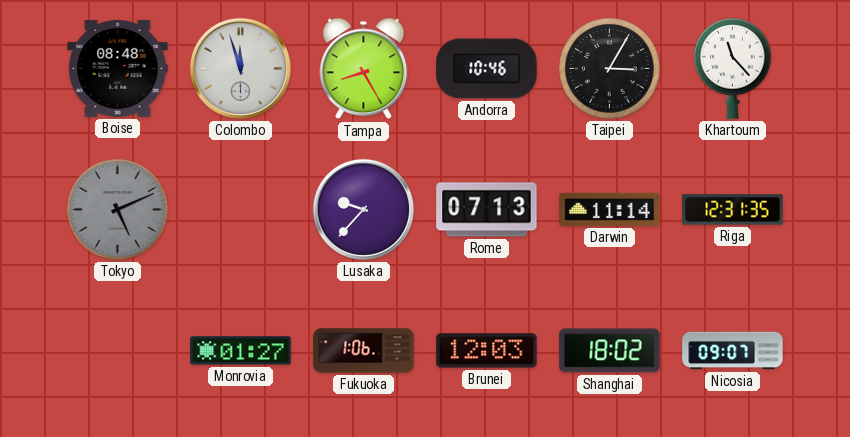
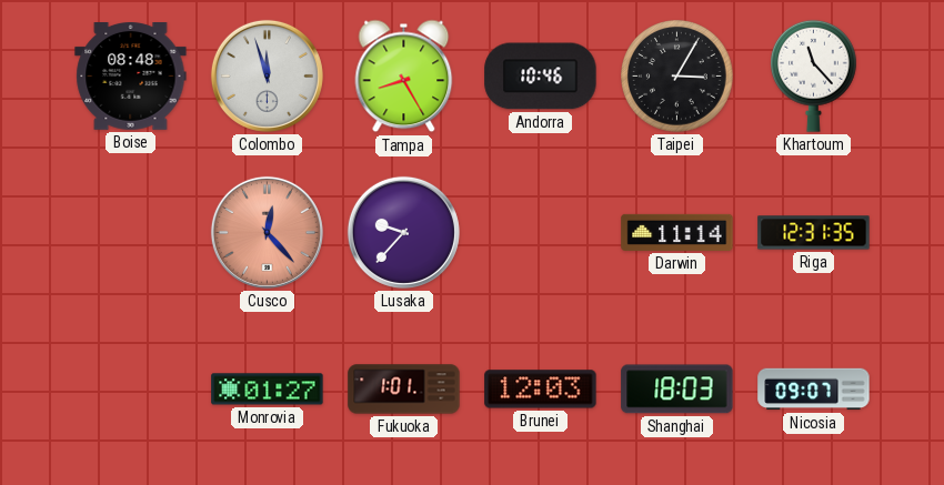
Tokyo: 5:11 -> none
Cusco: none -> 12:23
Rome: 07:13 -> none
Fukuoka: 1:06 -> 1:01
Shanghai: 18:02 -> 18:03
